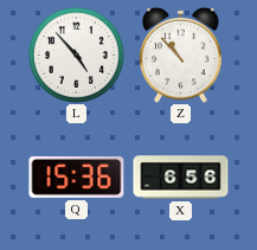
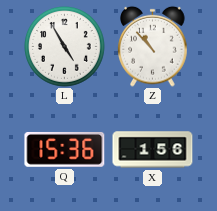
L: 4:53 -> 4:55
X: 6:56 -> 1:56
